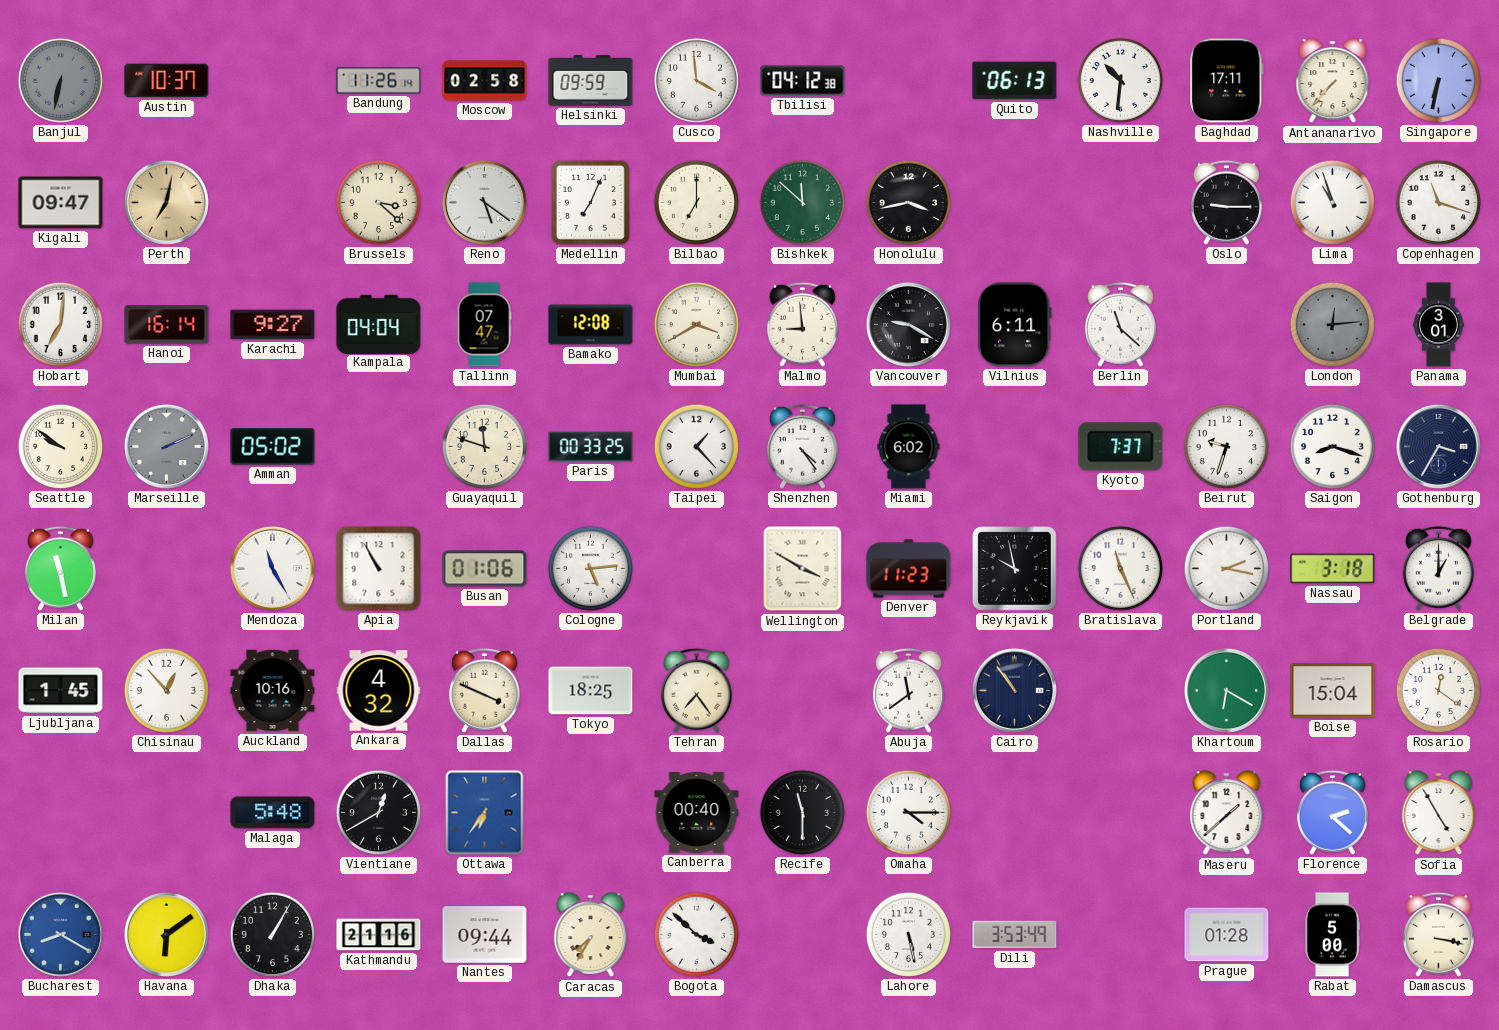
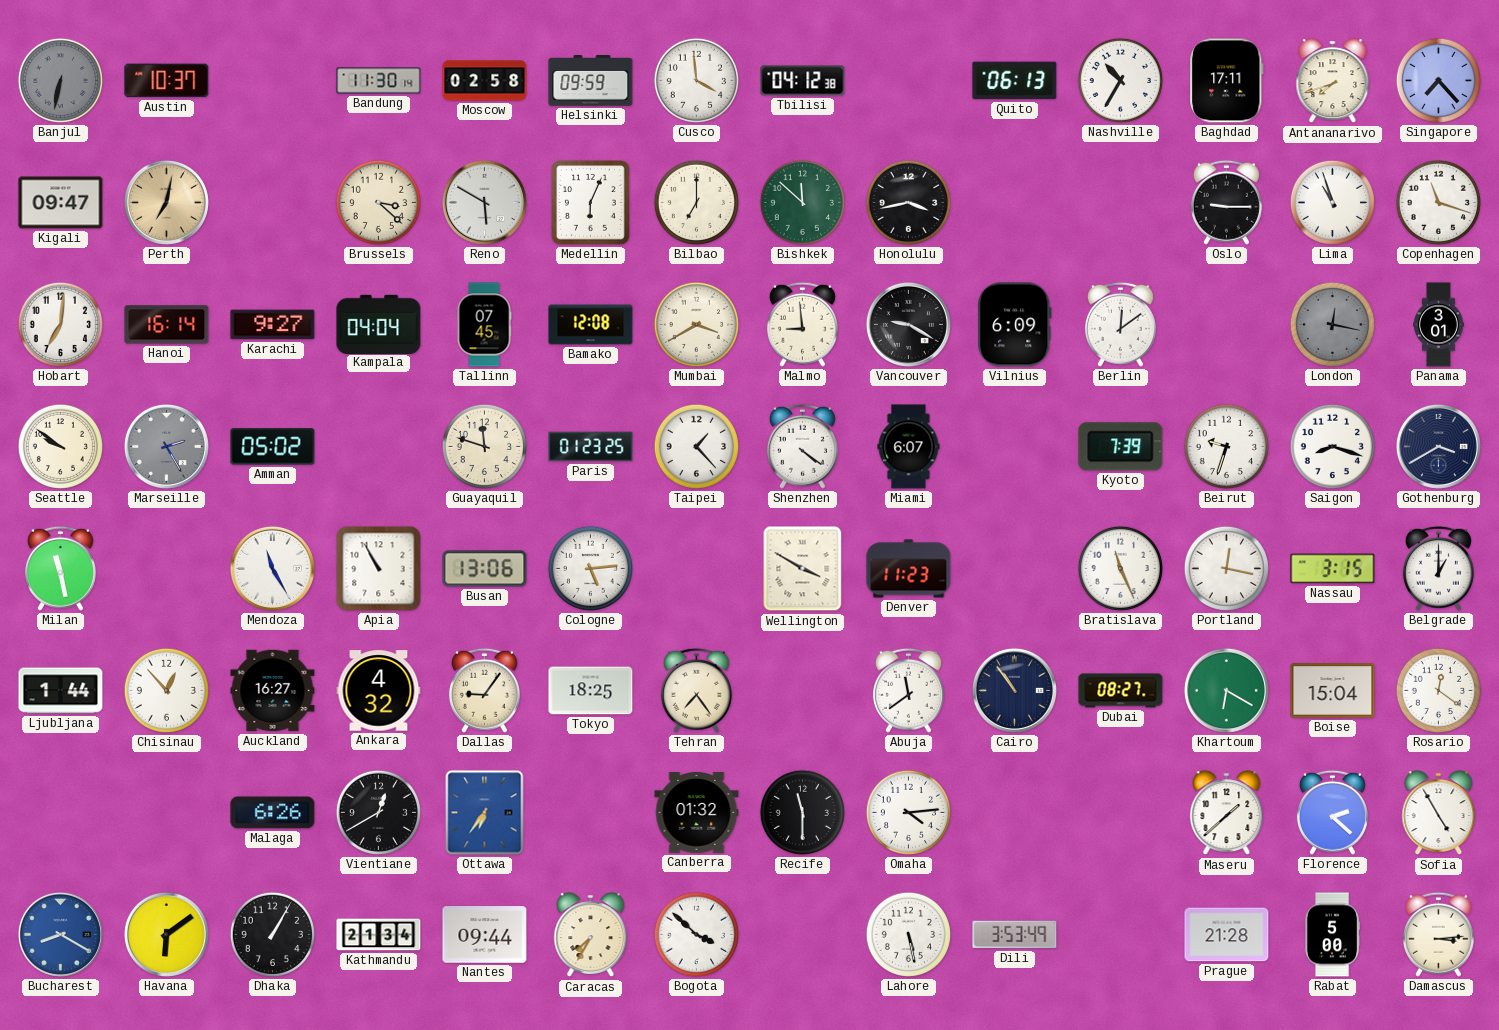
Bandung: 11:26 -> 11:30
Nashville: 10:31 -> 10:35
Antananarivo: 7:37 -> 7:42
Singapore: 6:32 -> 7:23
Reno: 5:21 -> 5:50
Medellin: 7:04 -> 6:04
Tallinn: 07:47 -> 07:45
Vilnius: 6:11 -> 6:09
Berlin: 11:22 -> 12:09
London: 12:14 -> 12:17
Marseille: 2:11 -> 2:25
Paris: 00:33 -> 01:23
Shenzhen: 4:24 -> 4:21
Miami: 6:02 -> 6:07
Kyoto: 7:37 -> 7:39
Gothenburg: 3:35 -> 3:40
Busan: 01:06 -> 13:06
Reykjavik: 9:58 -> none
Portland: 2:17 -> 12:17
Nassau: 3:18 -> 3:15
Ljubljana: 1:45 -> 1:44
Auckland: 10:16 -> 16:27
Dallas: 3:49 -> 9:06
Dubai: none -> 08:27
Malaga: 5:48 -> 6:26
Canberra: 00:40 -> 01:32
Omaha: 4:15 -> 4:14
Kathmandu: 21:16 -> 21:34
Prague: 01:28 -> 21:28
Damascus: 3:17 -> 3:14
